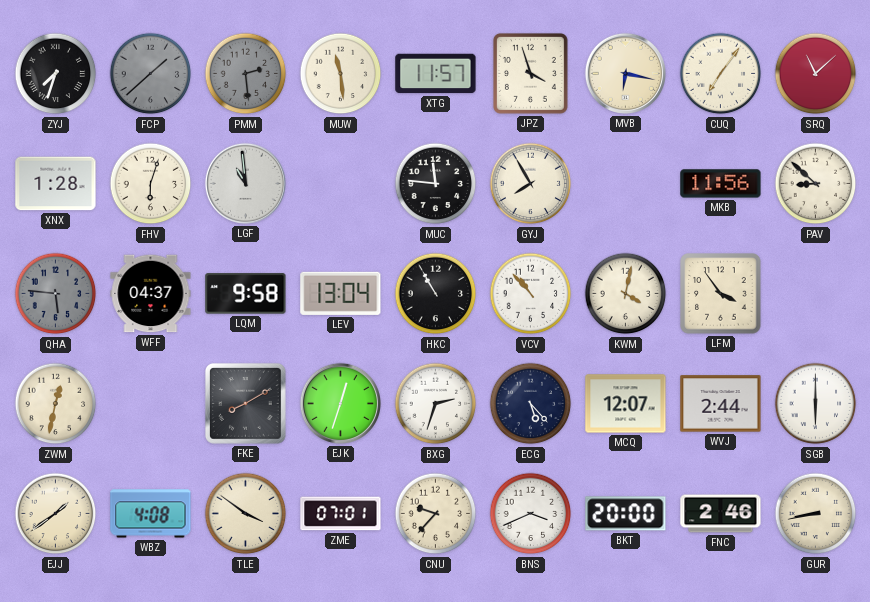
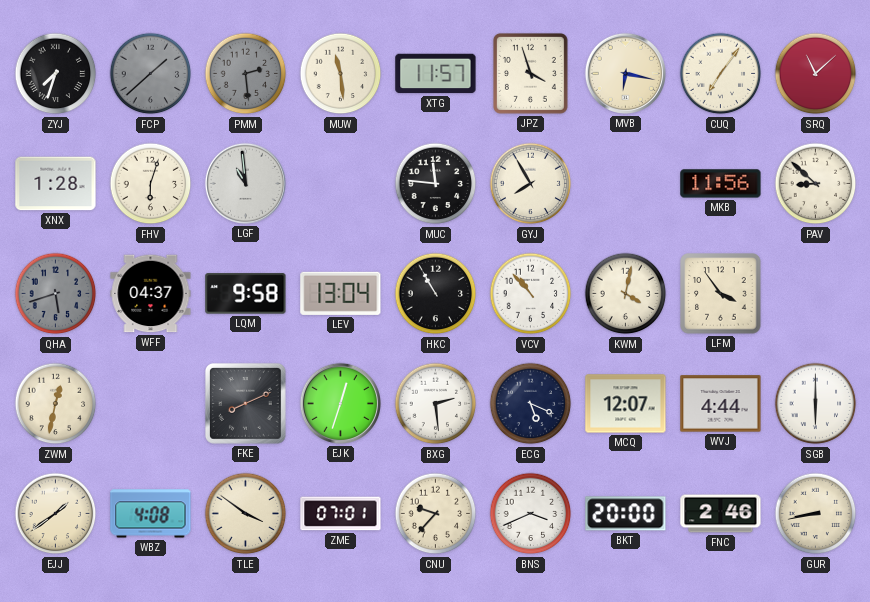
QHA: 5:46 -> 5:42
FKE: 8:10 -> 8:11
BXG: 2:33 -> 2:29
ECG: 5:23 -> 5:19
WVJ: 2:44 -> 4:44
